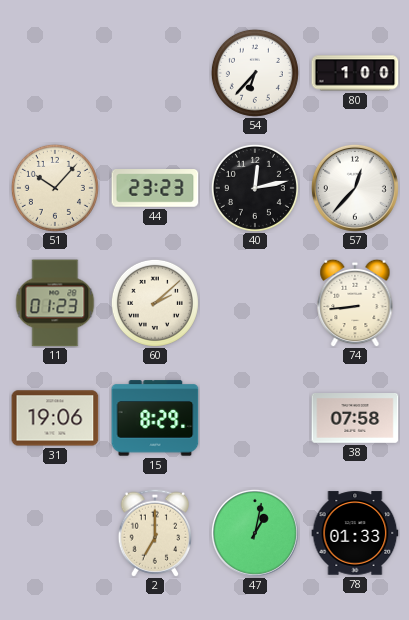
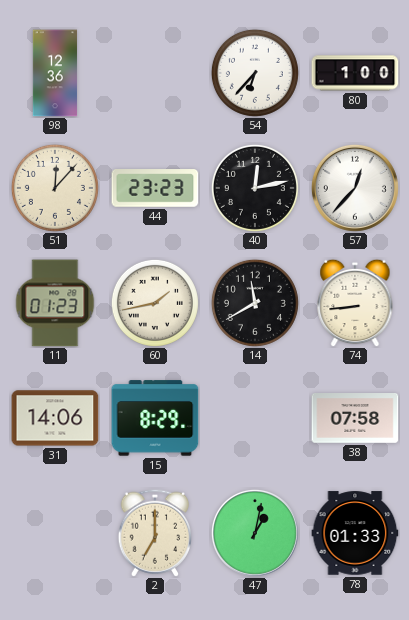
98: none -> 12:36
51: 10:07 -> 12:07
60: 2:08 -> 1:43
14: none -> 11:40
31: 19:06 -> 14:06
